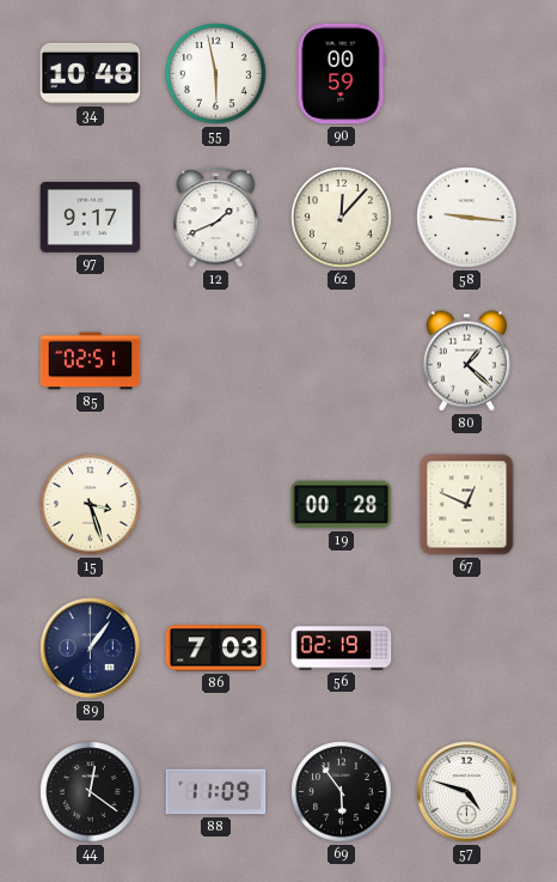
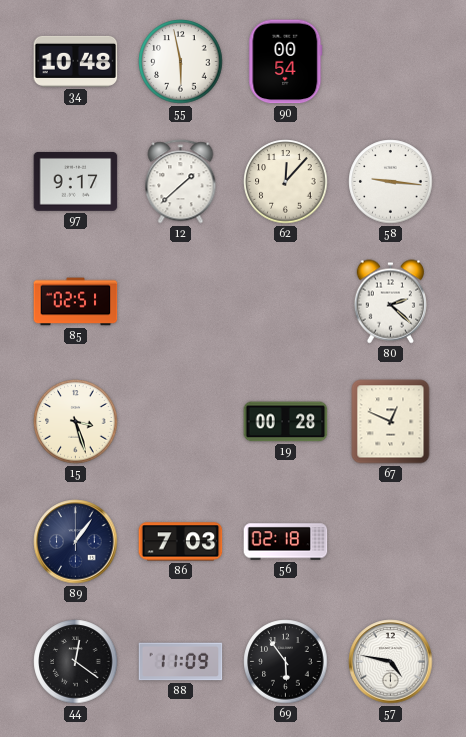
90: 00:59 -> 00:54
12: 1:41 -> 1:38
80: 1:22 -> 2:22
56: 02:19 -> 02:18
57: 4:48 -> 4:47
